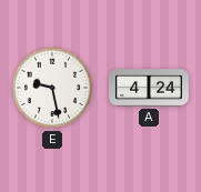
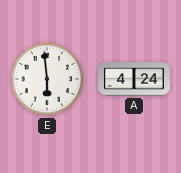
E: 9:28 -> 5:59
